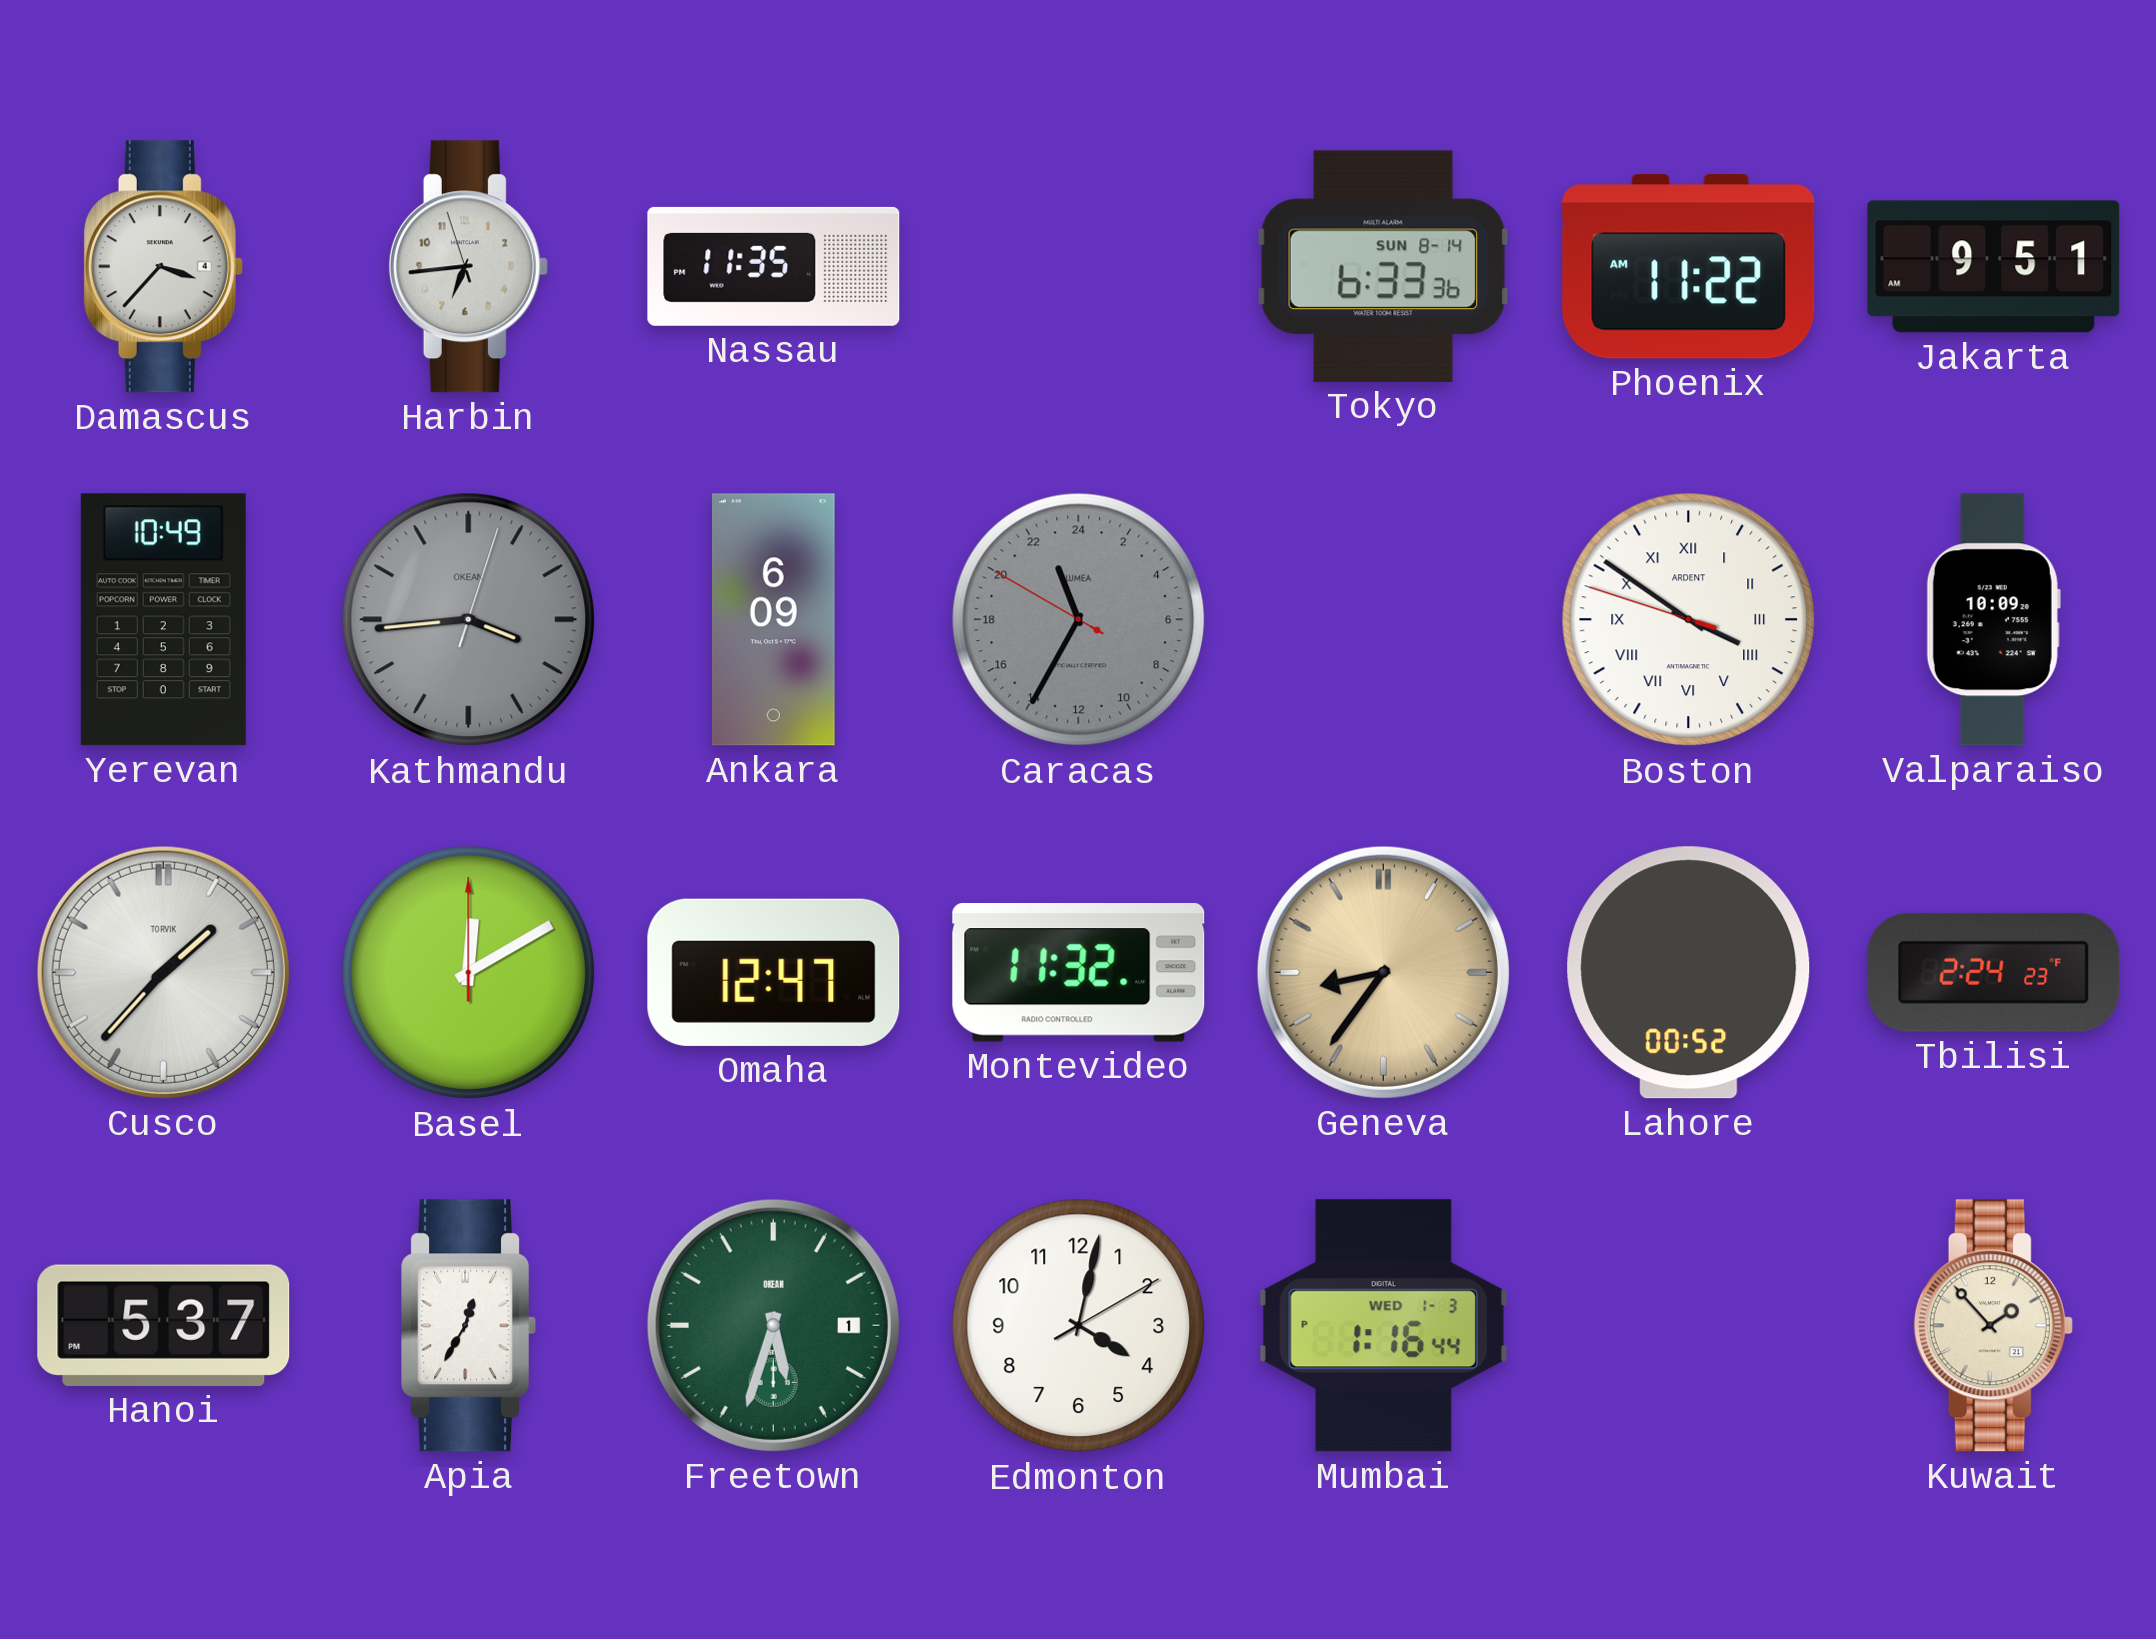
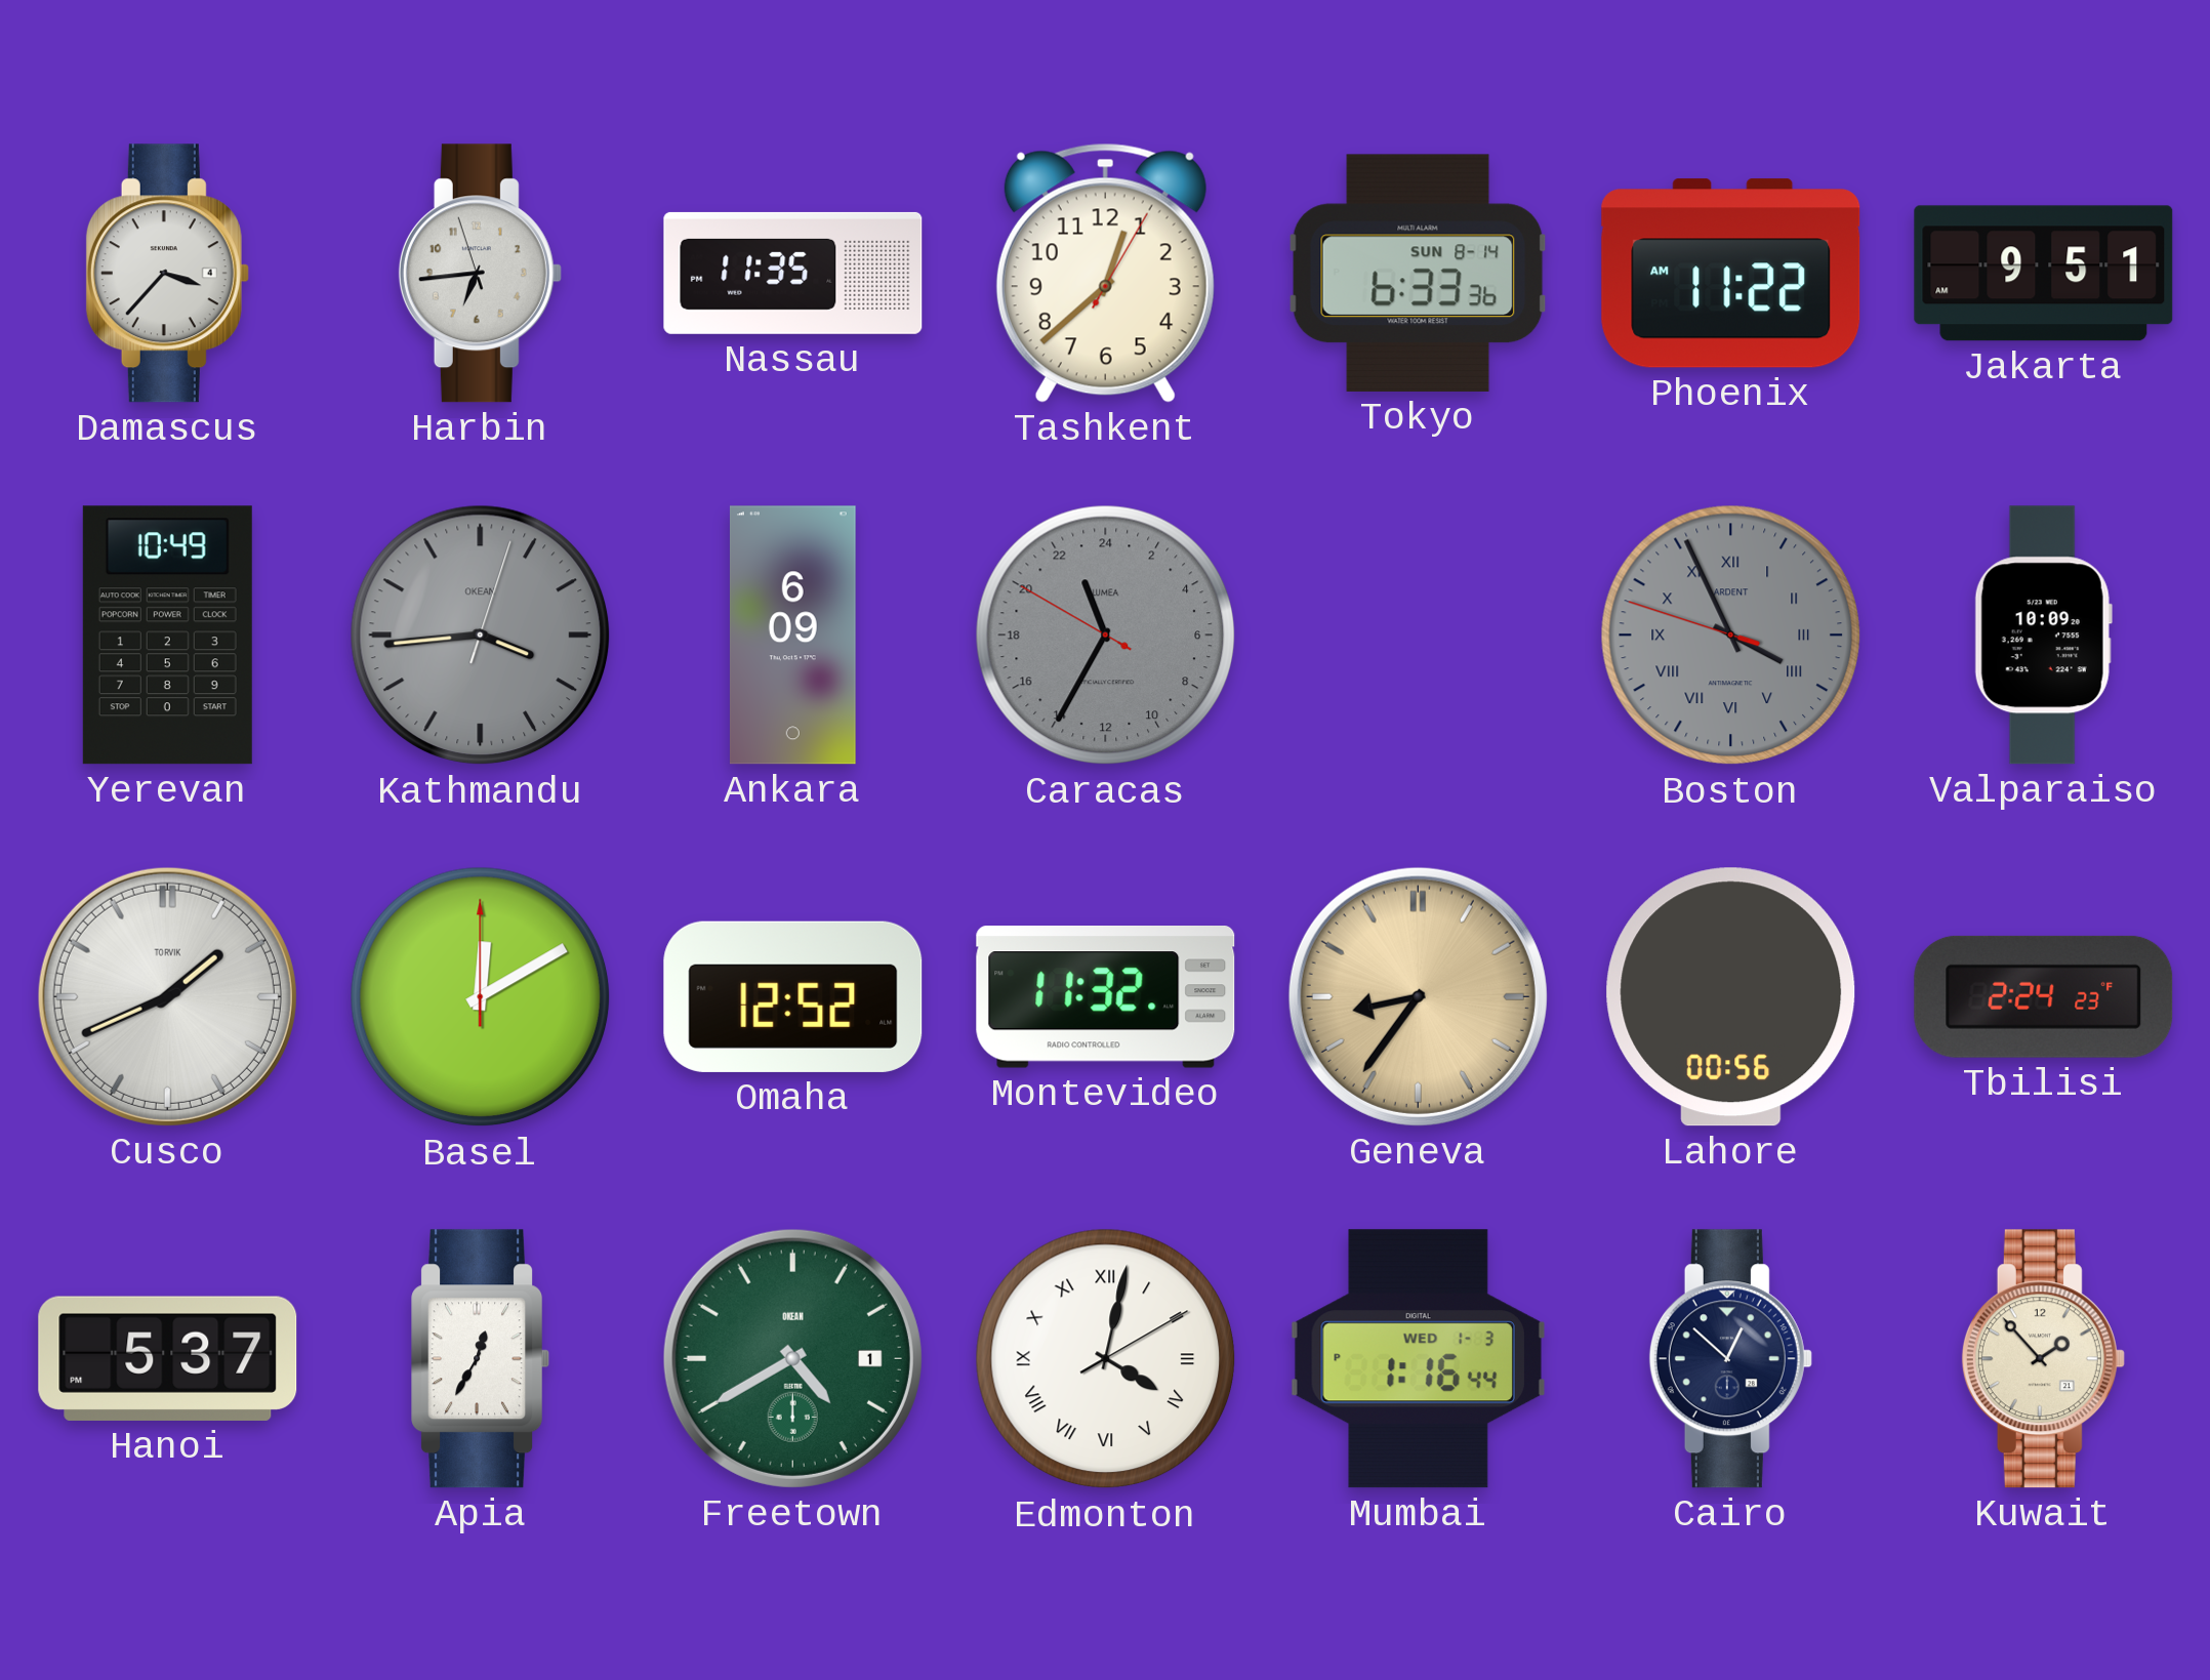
Tashkent: none -> 12:38
Boston: 3:50 -> 3:55
Boston dial: white -> grey
Cusco: 1:37 -> 1:41
Omaha: 12:47 -> 12:52
Lahore: 00:52 -> 00:56
Freetown: 5:33 -> 4:40
Edmonton numerals: Arabic -> Roman
Cairo: none -> 12:52
